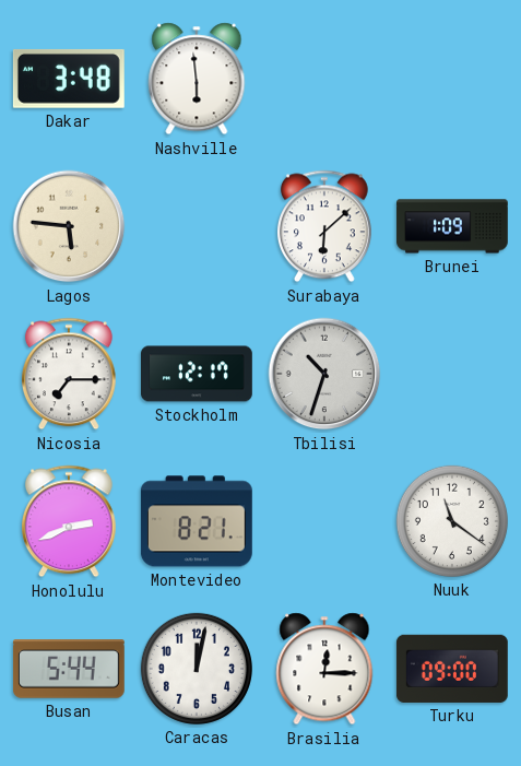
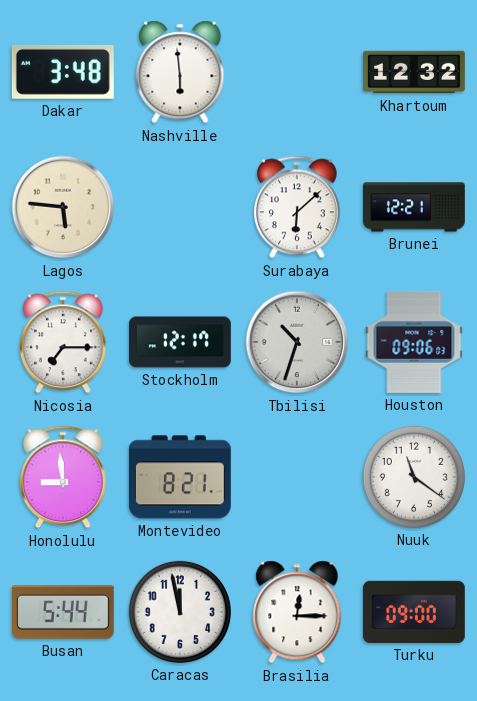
Khartoum: none -> 12:32
Brunei: 1:09 -> 12:21
Houston: none -> 09:06
Honolulu: 2:41 -> 8:59
Caracas: 12:02 -> 11:58
